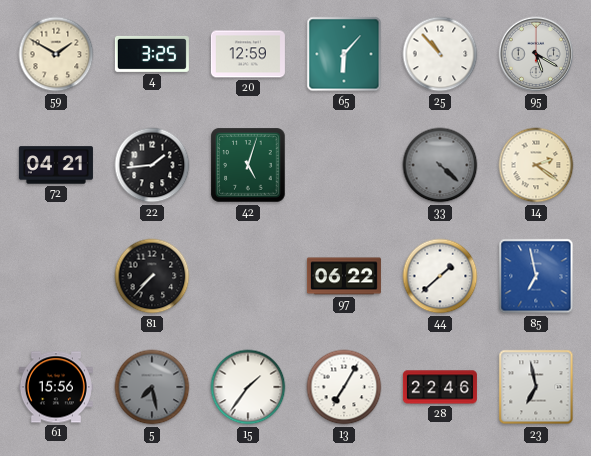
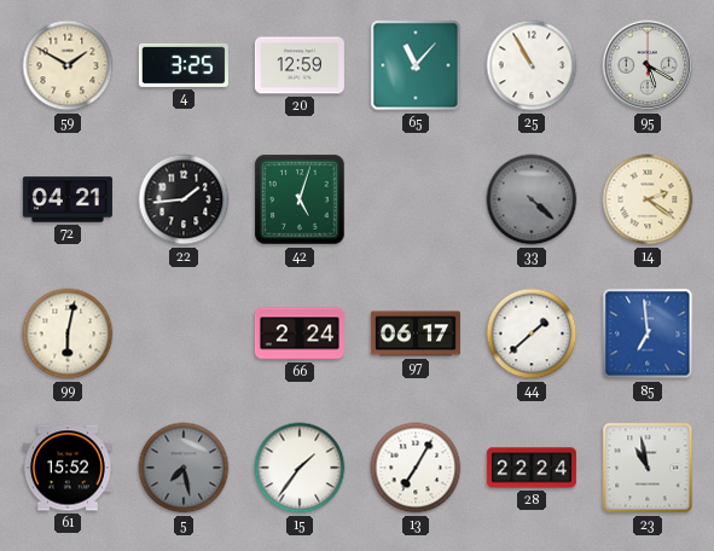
65: 6:07 -> 11:07
25: 10:53 -> 10:55
99: none -> 6:02
81: 7:37 -> none
66: none -> 2:24
97: 06:22 -> 06:17
85: 6:58 -> 6:59
61: 15:56 -> 15:52
28: 22:46 -> 22:24
23: 6:58 -> 10:58
